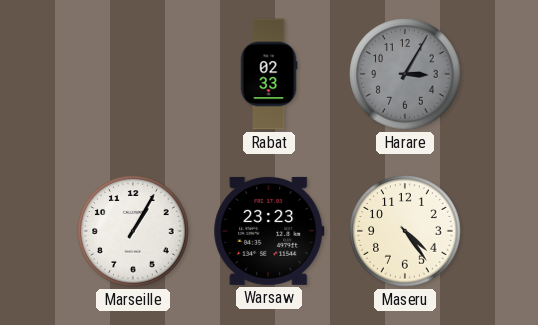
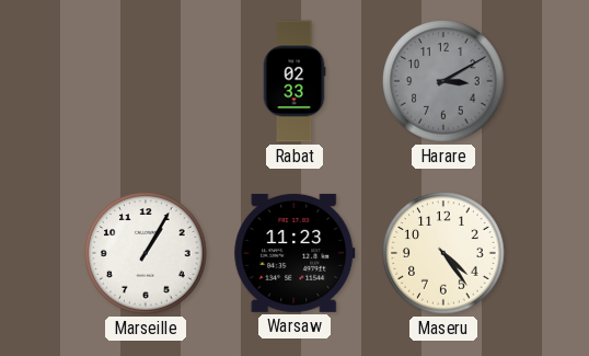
Harare: 3:05 -> 3:10
Warsaw: 23:23 -> 11:23
